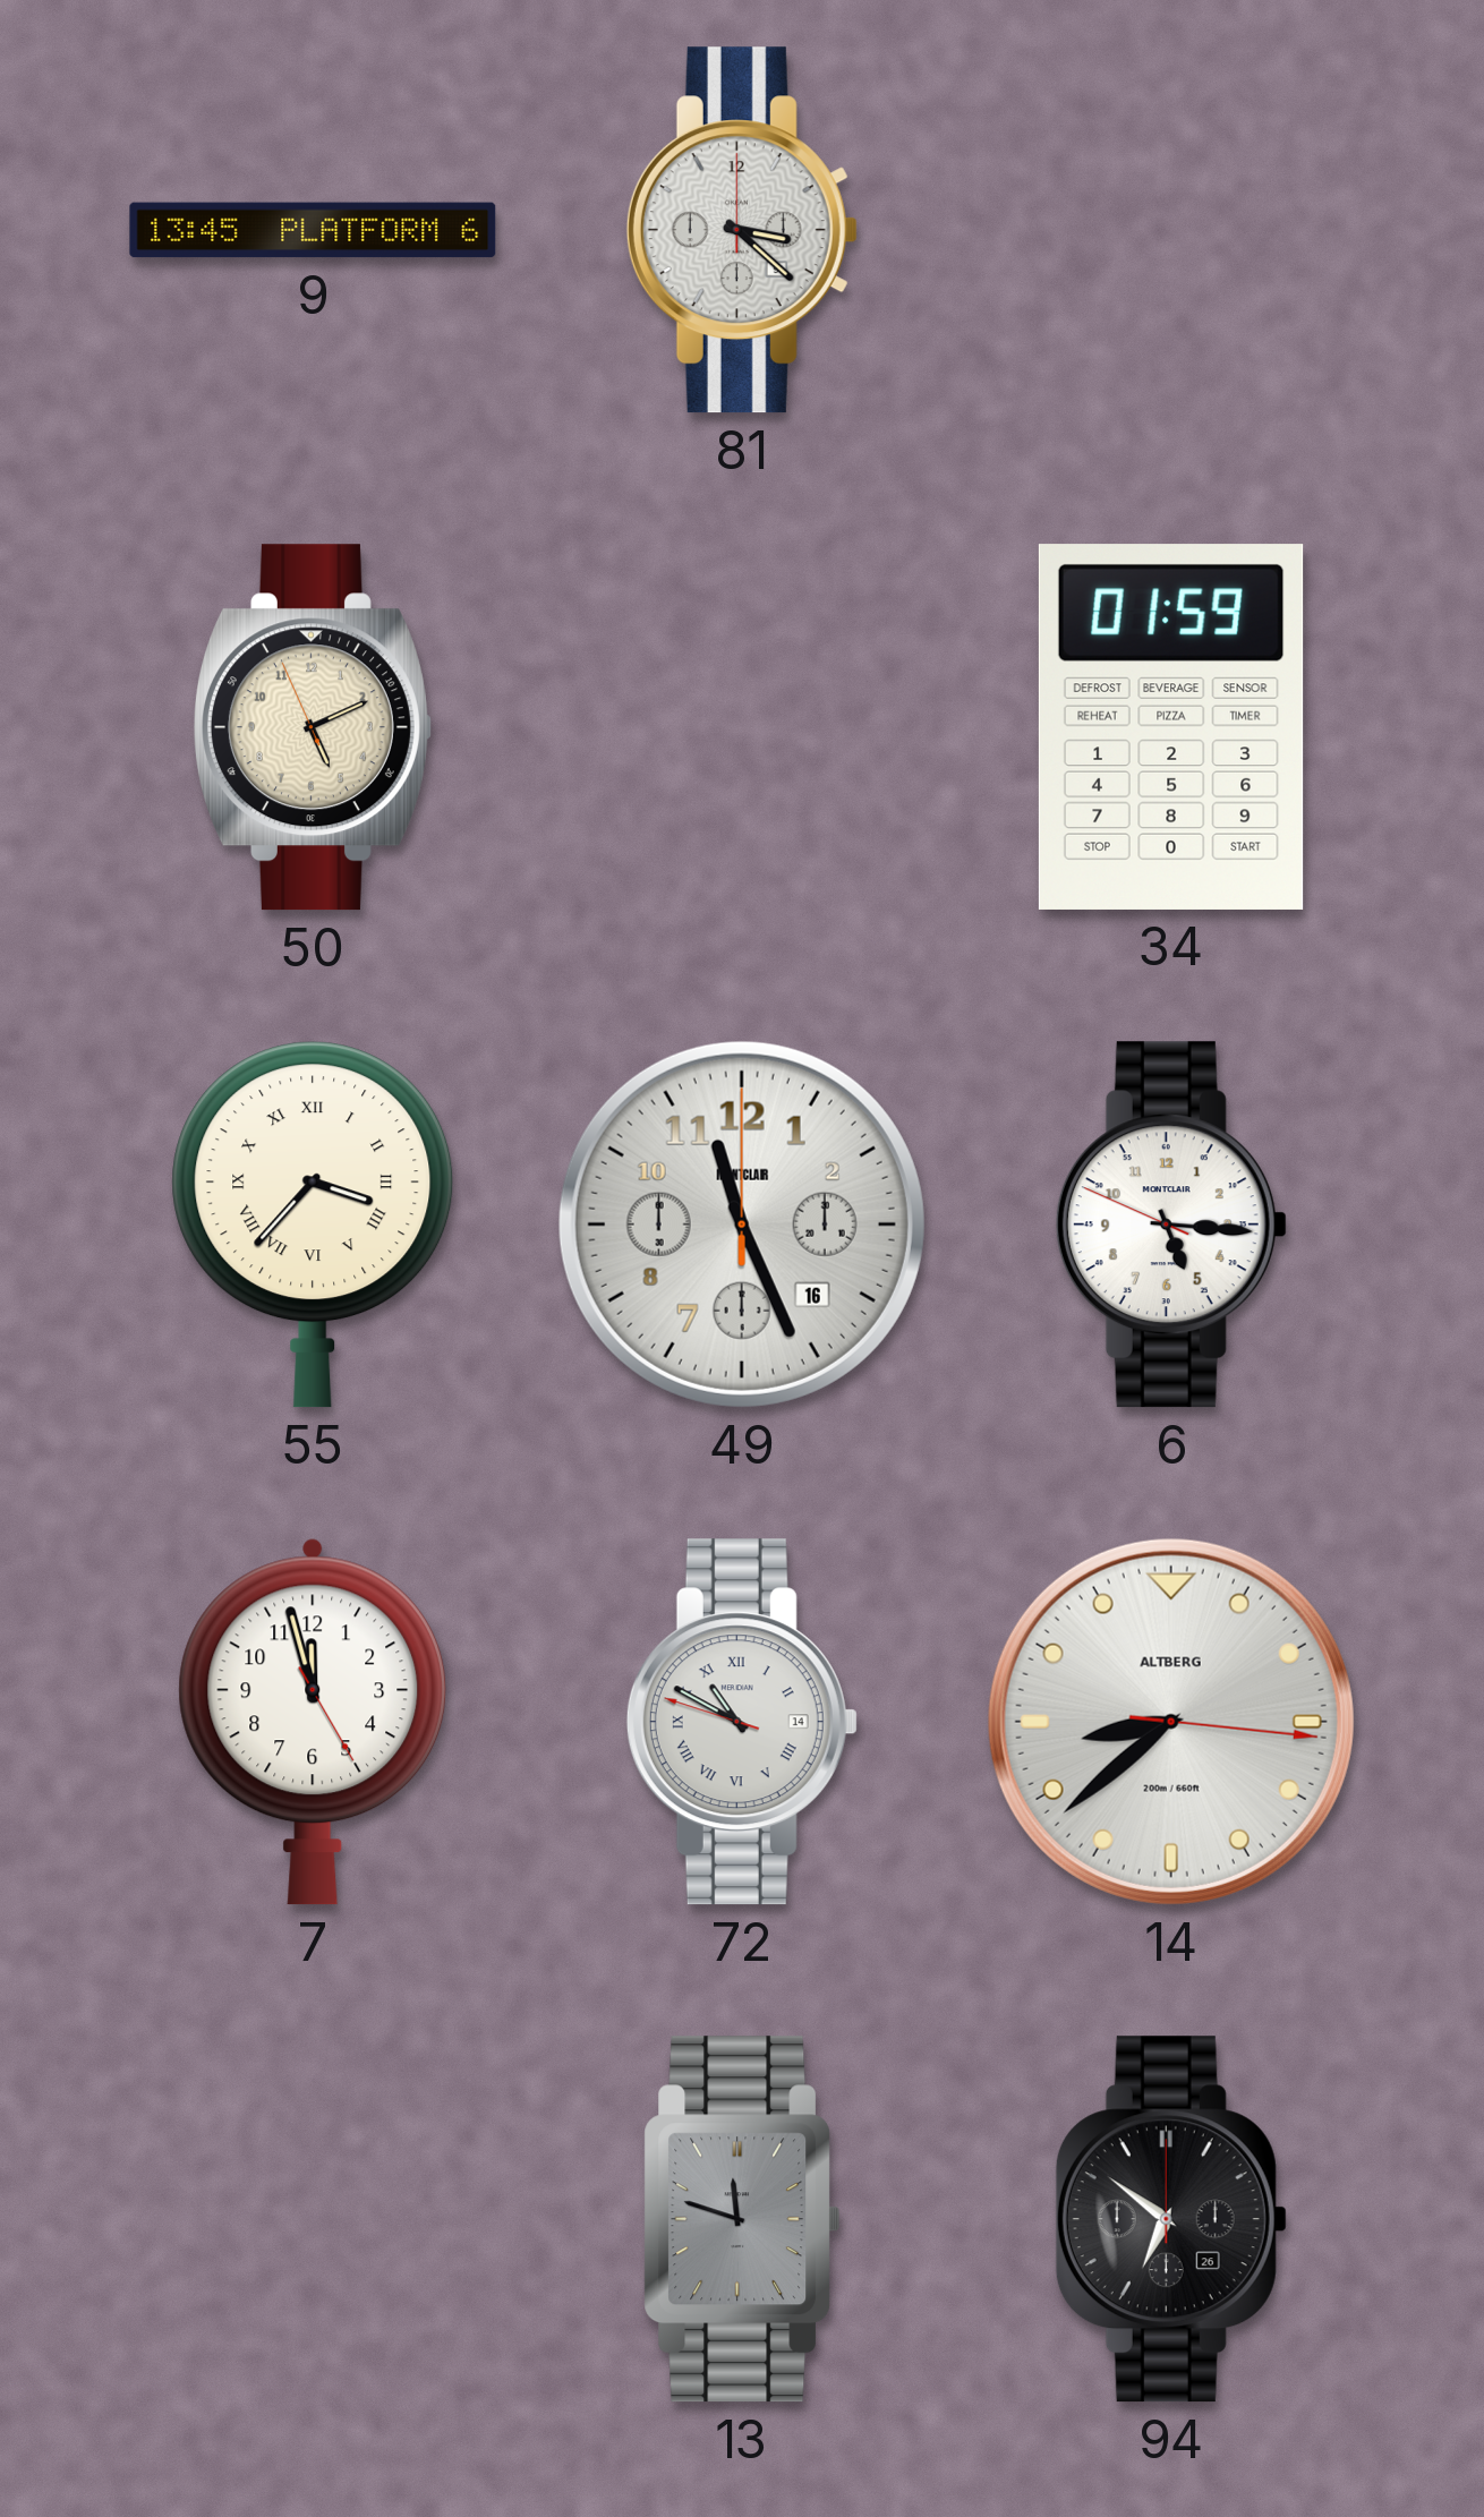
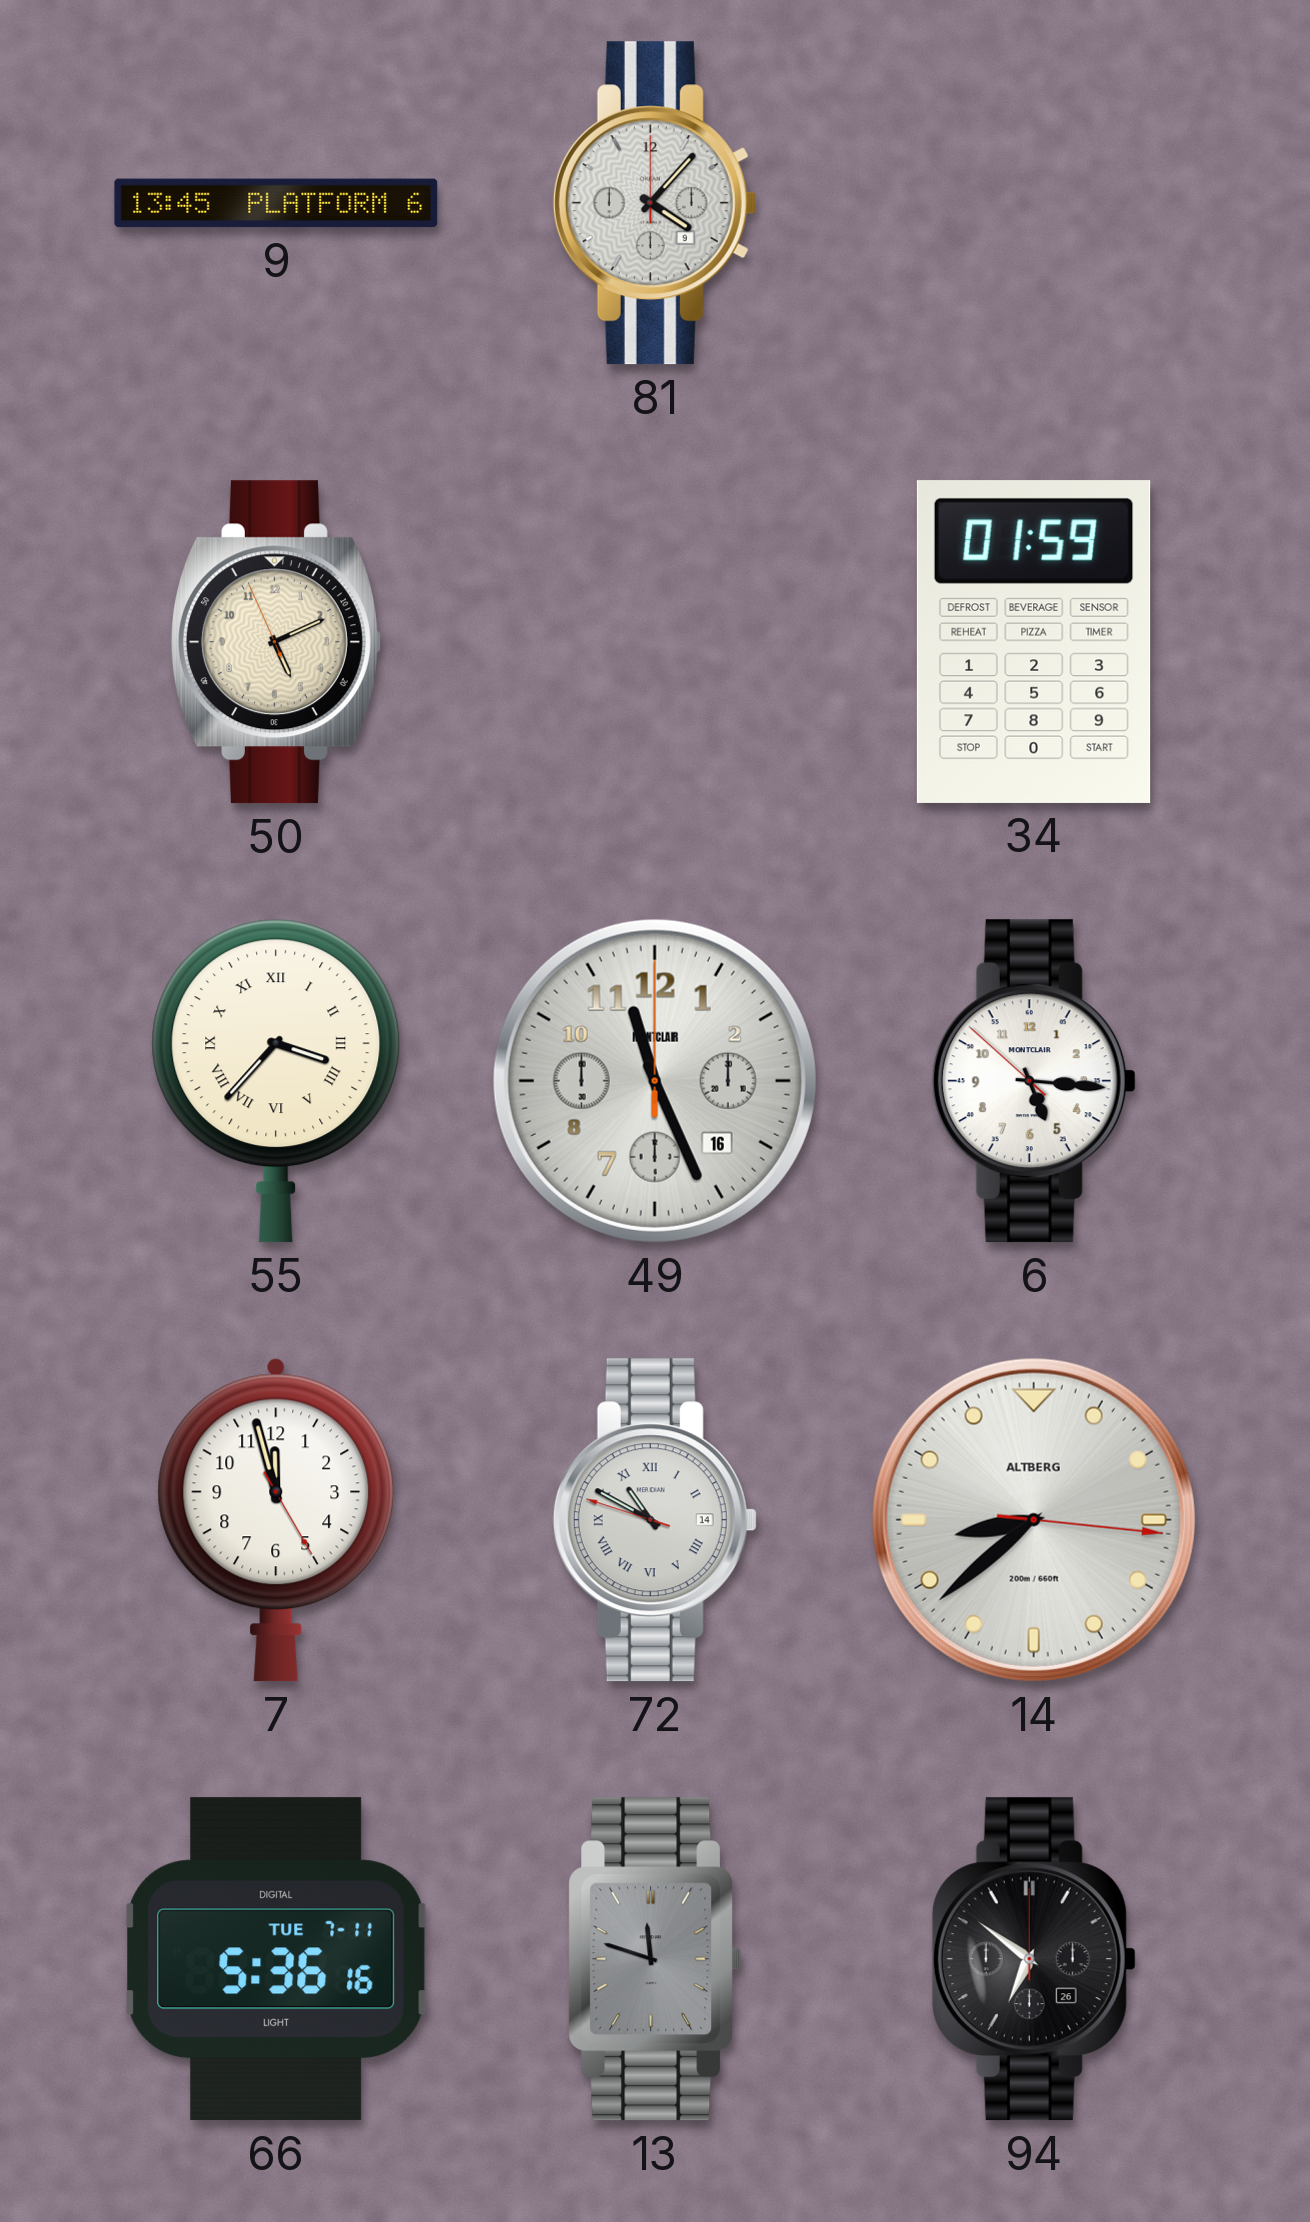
81: 3:22 -> 4:07
6: 5:15:49 -> 5:15:52
66: none -> 5:36
